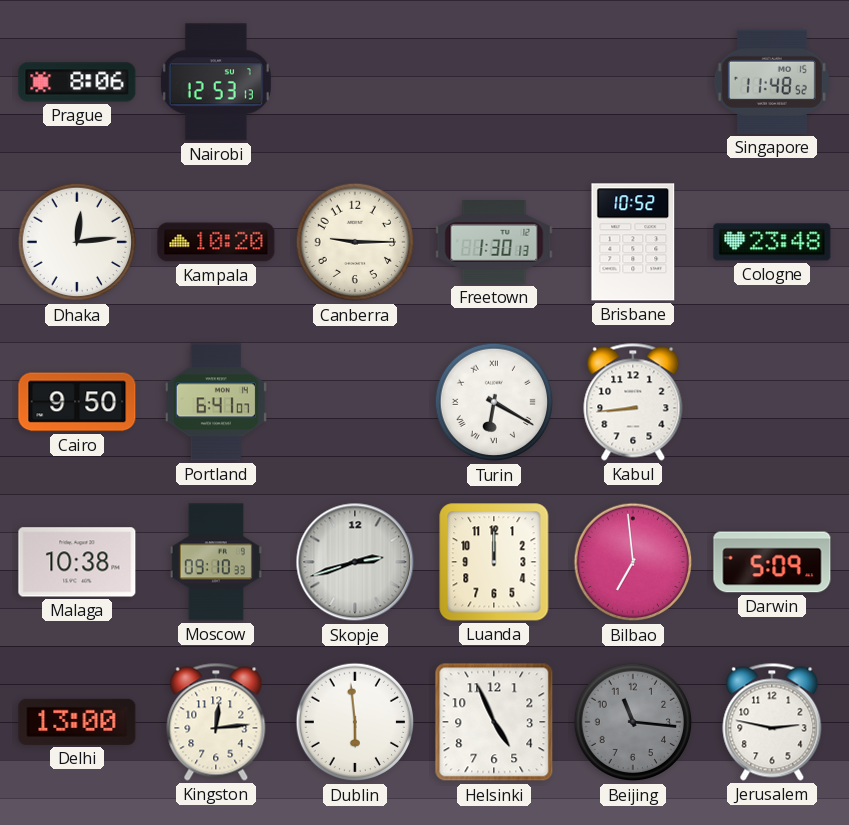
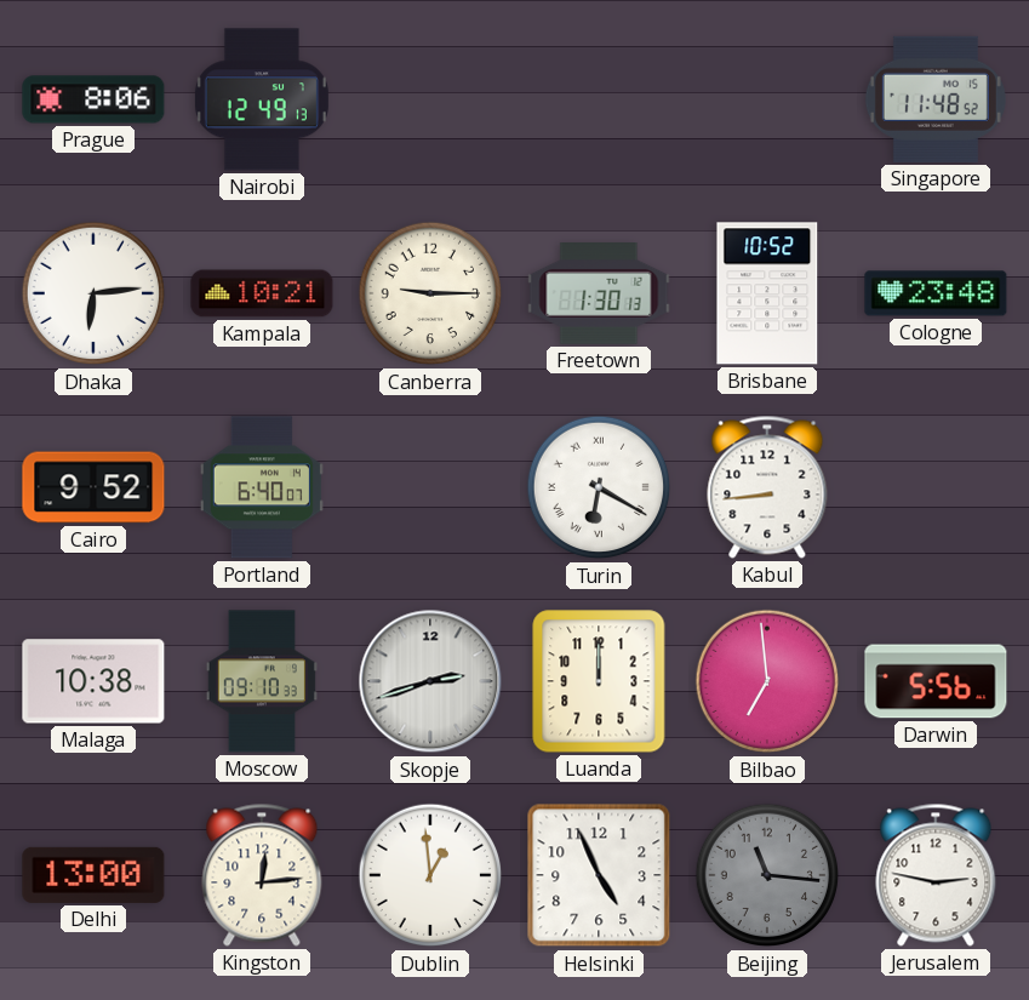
Nairobi: 12:53 -> 12:49
Dhaka: 12:14 -> 6:14
Kampala: 10:20 -> 10:21
Cairo: 9:50 -> 9:52
Portland: 6:41 -> 6:40
Darwin: 5:09 -> 5:56
Dublin: 5:59 -> 12:59
